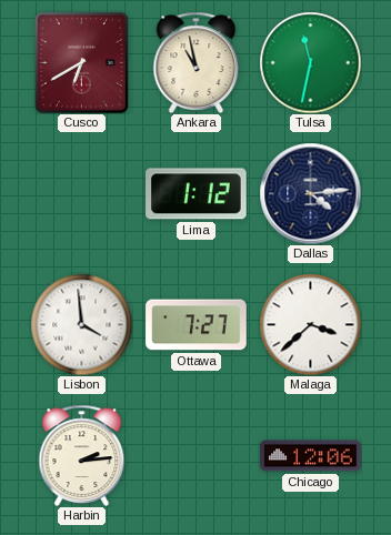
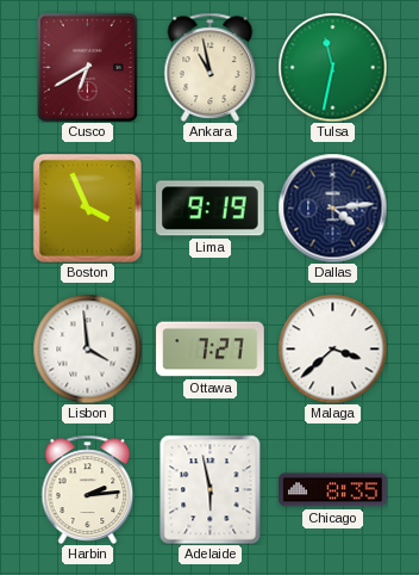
Boston: none -> 3:56
Lima: 1:12 -> 9:19
Adelaide: none -> 5:58
Chicago: 12:06 -> 8:35
